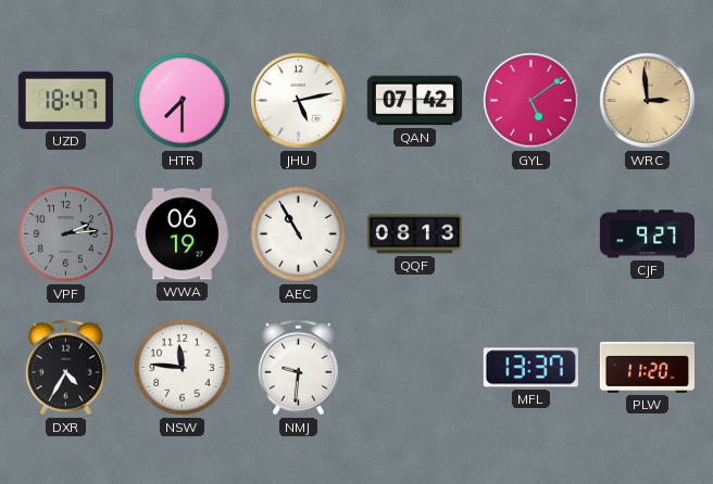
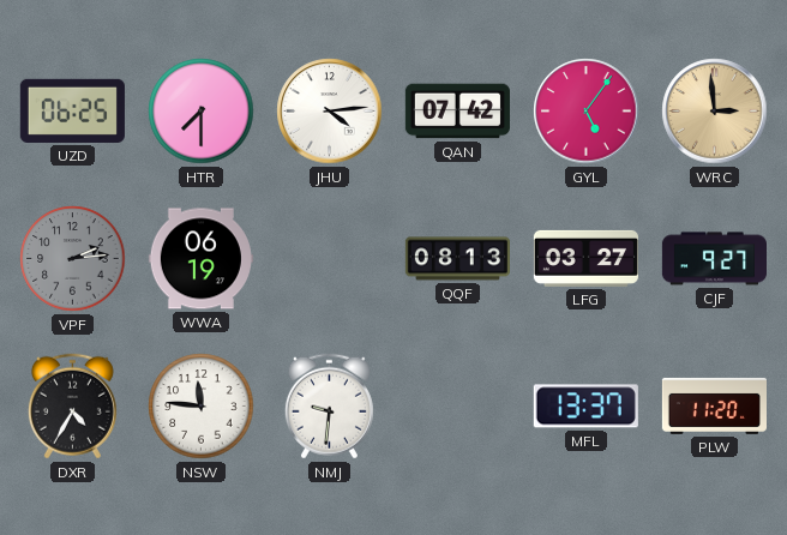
UZD: 18:47 -> 06:25
JHU: 5:13 -> 4:14
GYL: 5:09 -> 5:06
AEC: 10:55 -> none
LFG: none -> 03:27
